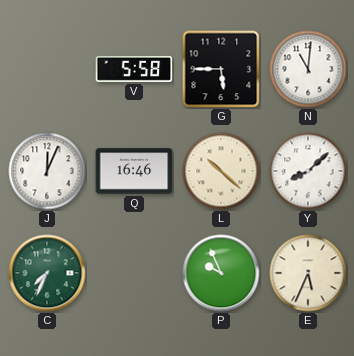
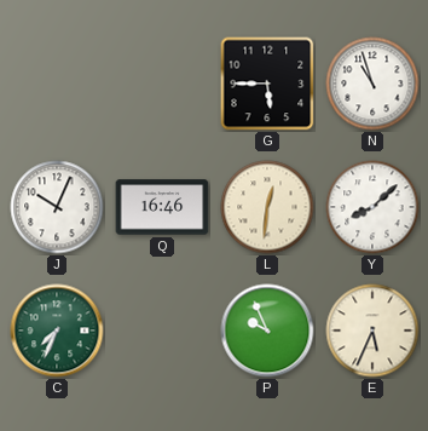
V: 5:58 -> none
N: 11:01 -> 10:57
J: 12:04 -> 10:04
L: 10:22 -> 12:31
